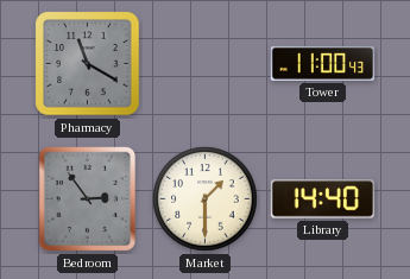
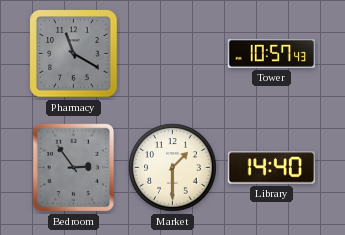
Tower: 11:00 -> 10:57
